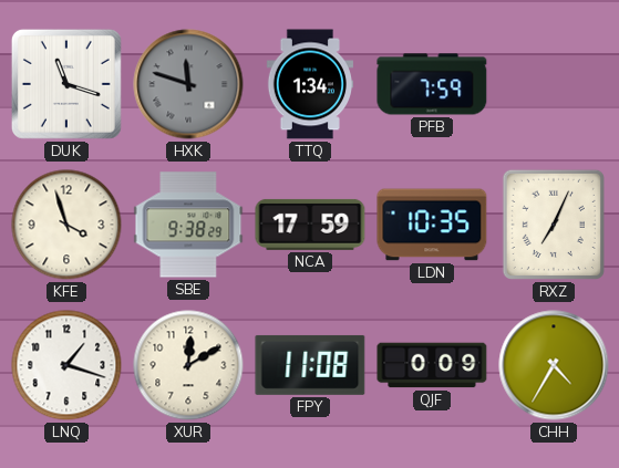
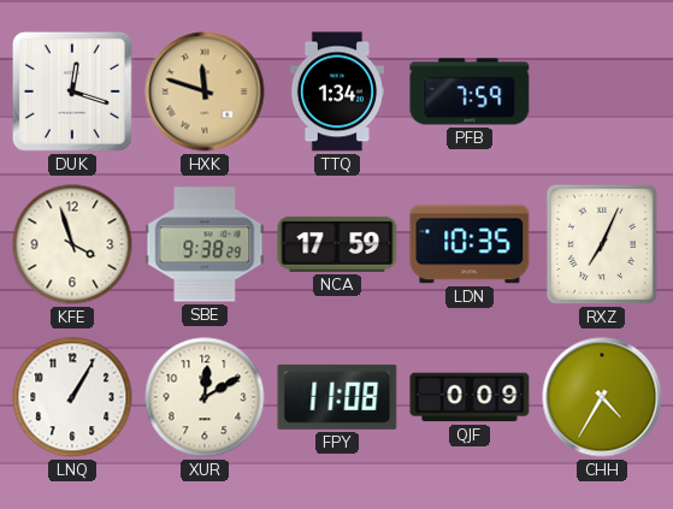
DUK: 11:18 -> 12:18
HXK dial: grey -> champagne
LNQ: 1:18 -> 1:05
